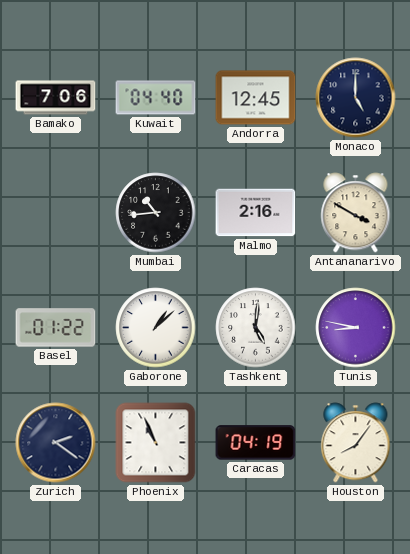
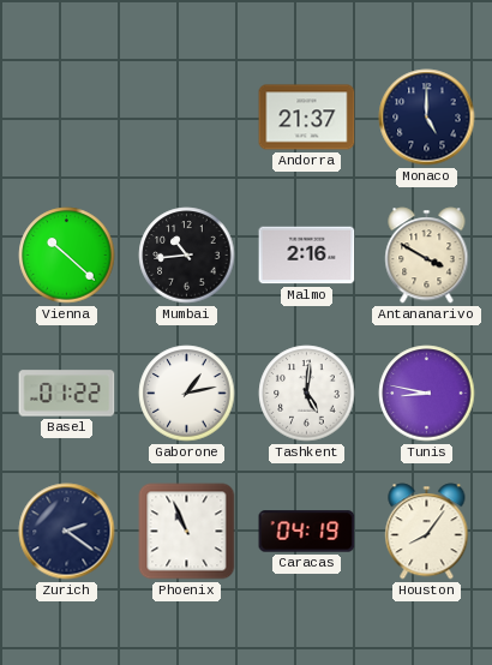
Bamako: 7:06 -> none
Kuwait: 04:40 -> none
Andorra: 12:45 -> 21:37
Vienna: none -> 10:22
Gaborone: 1:08 -> 1:13
